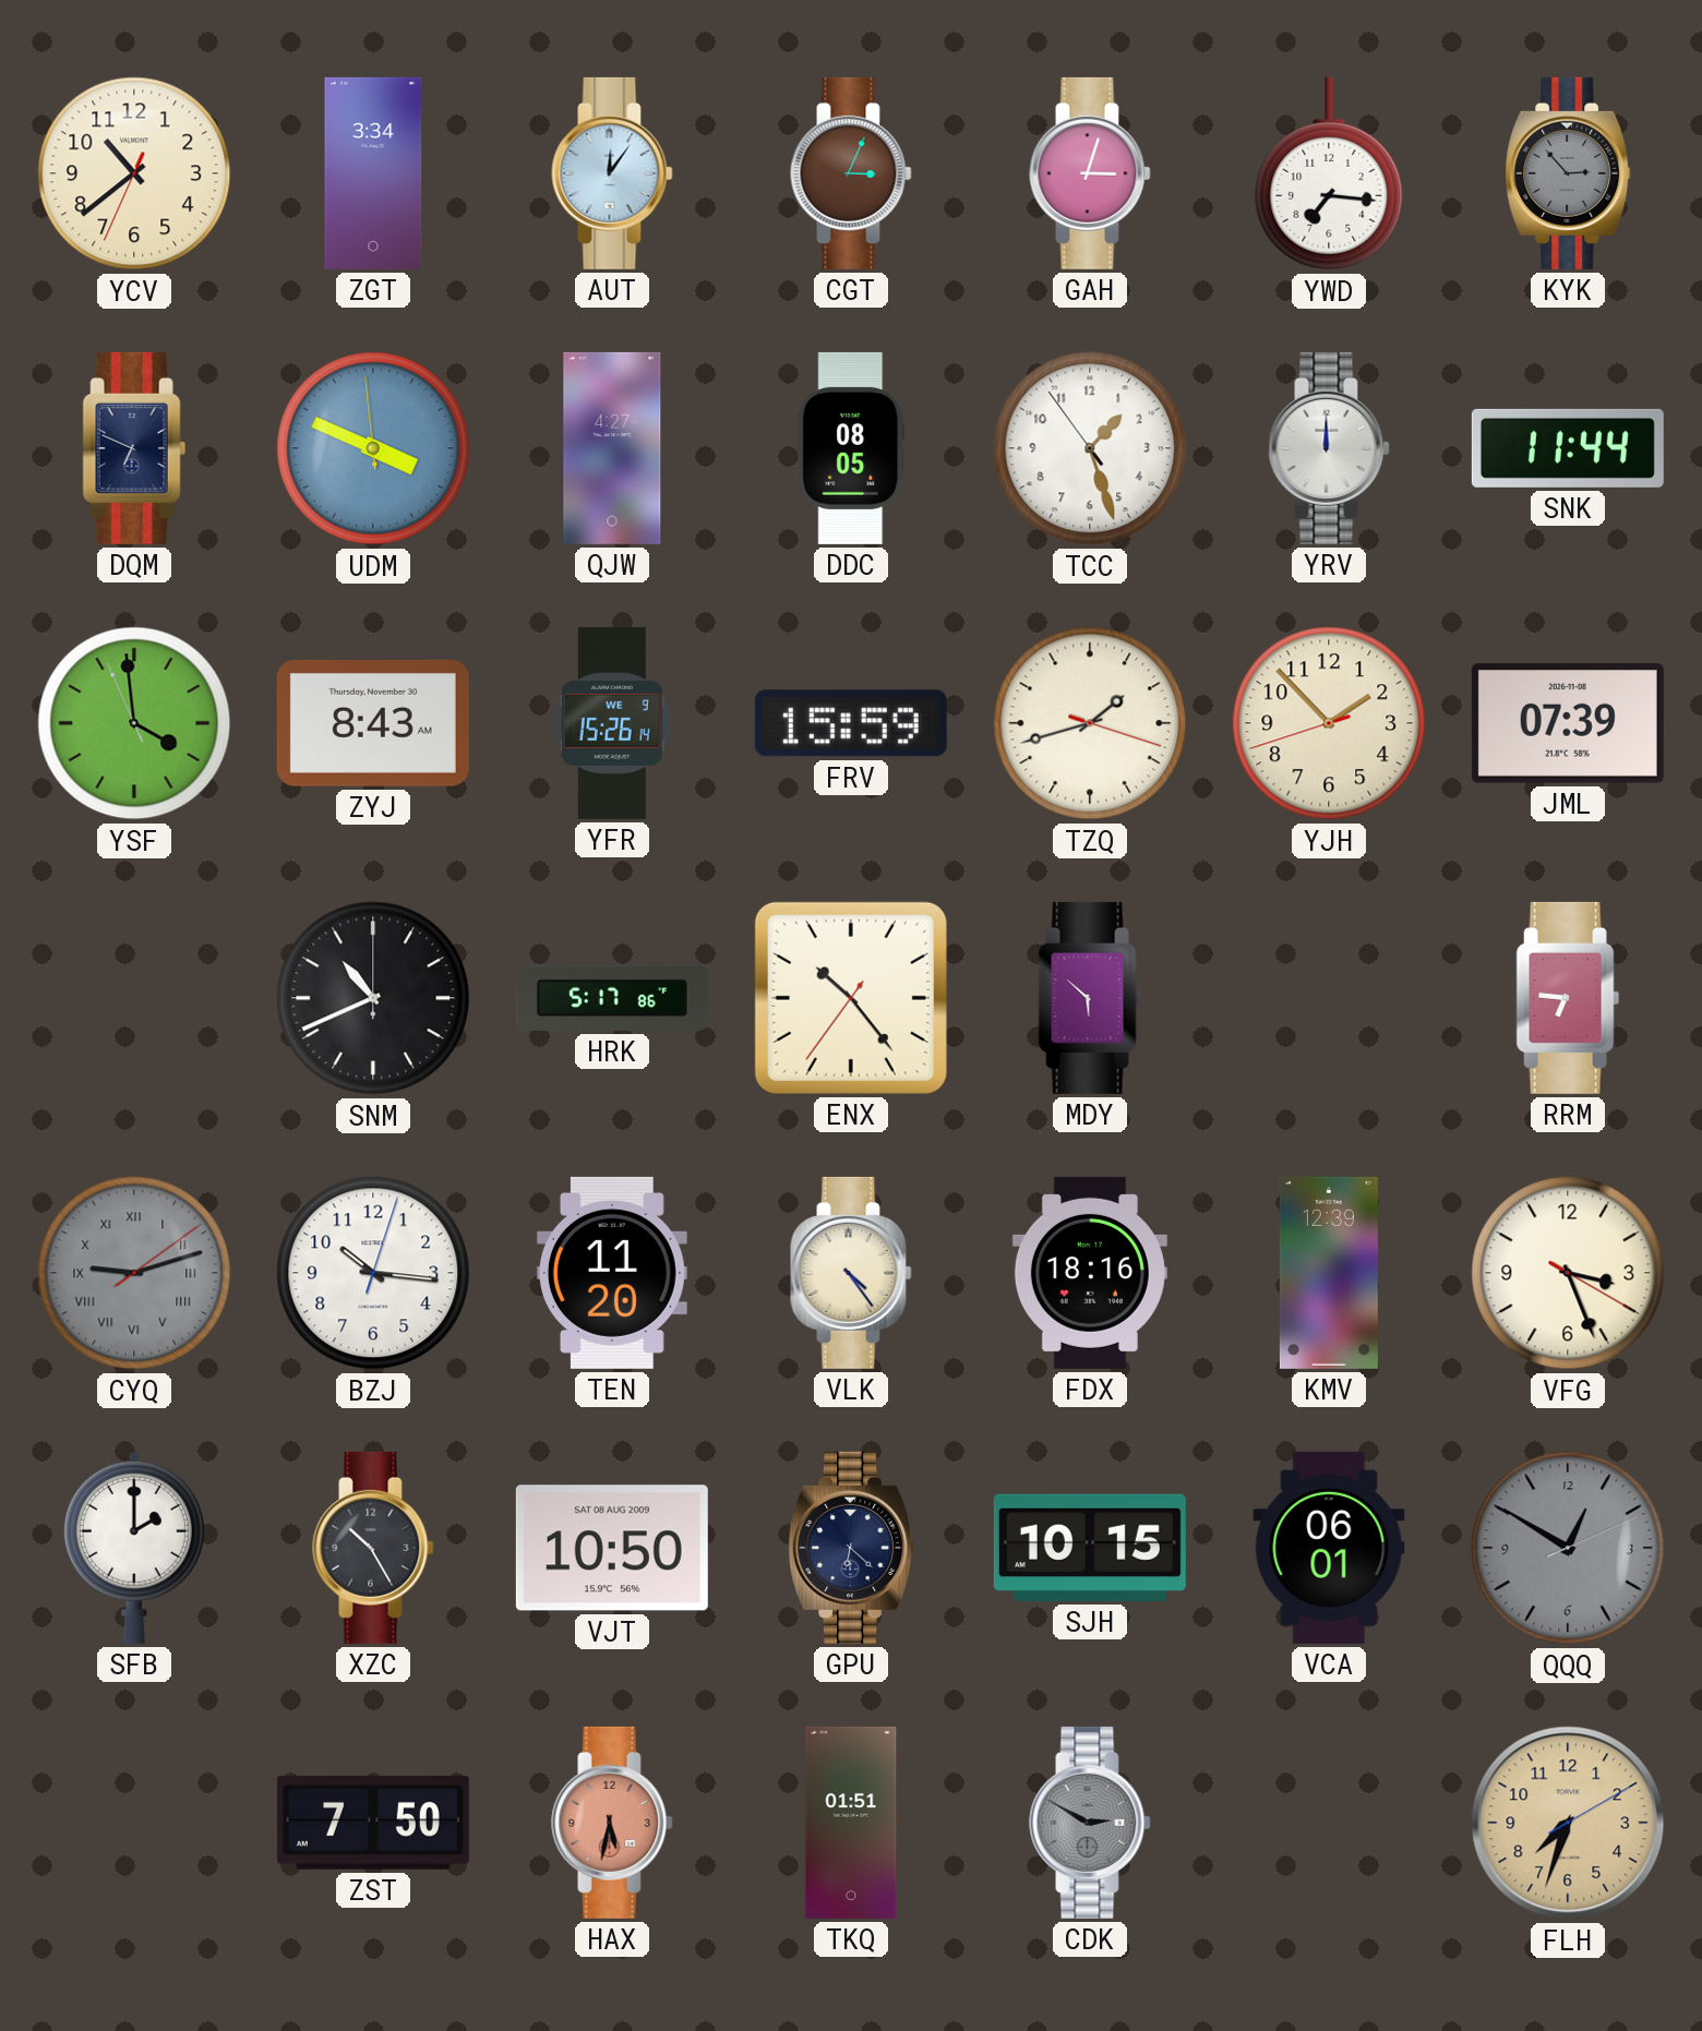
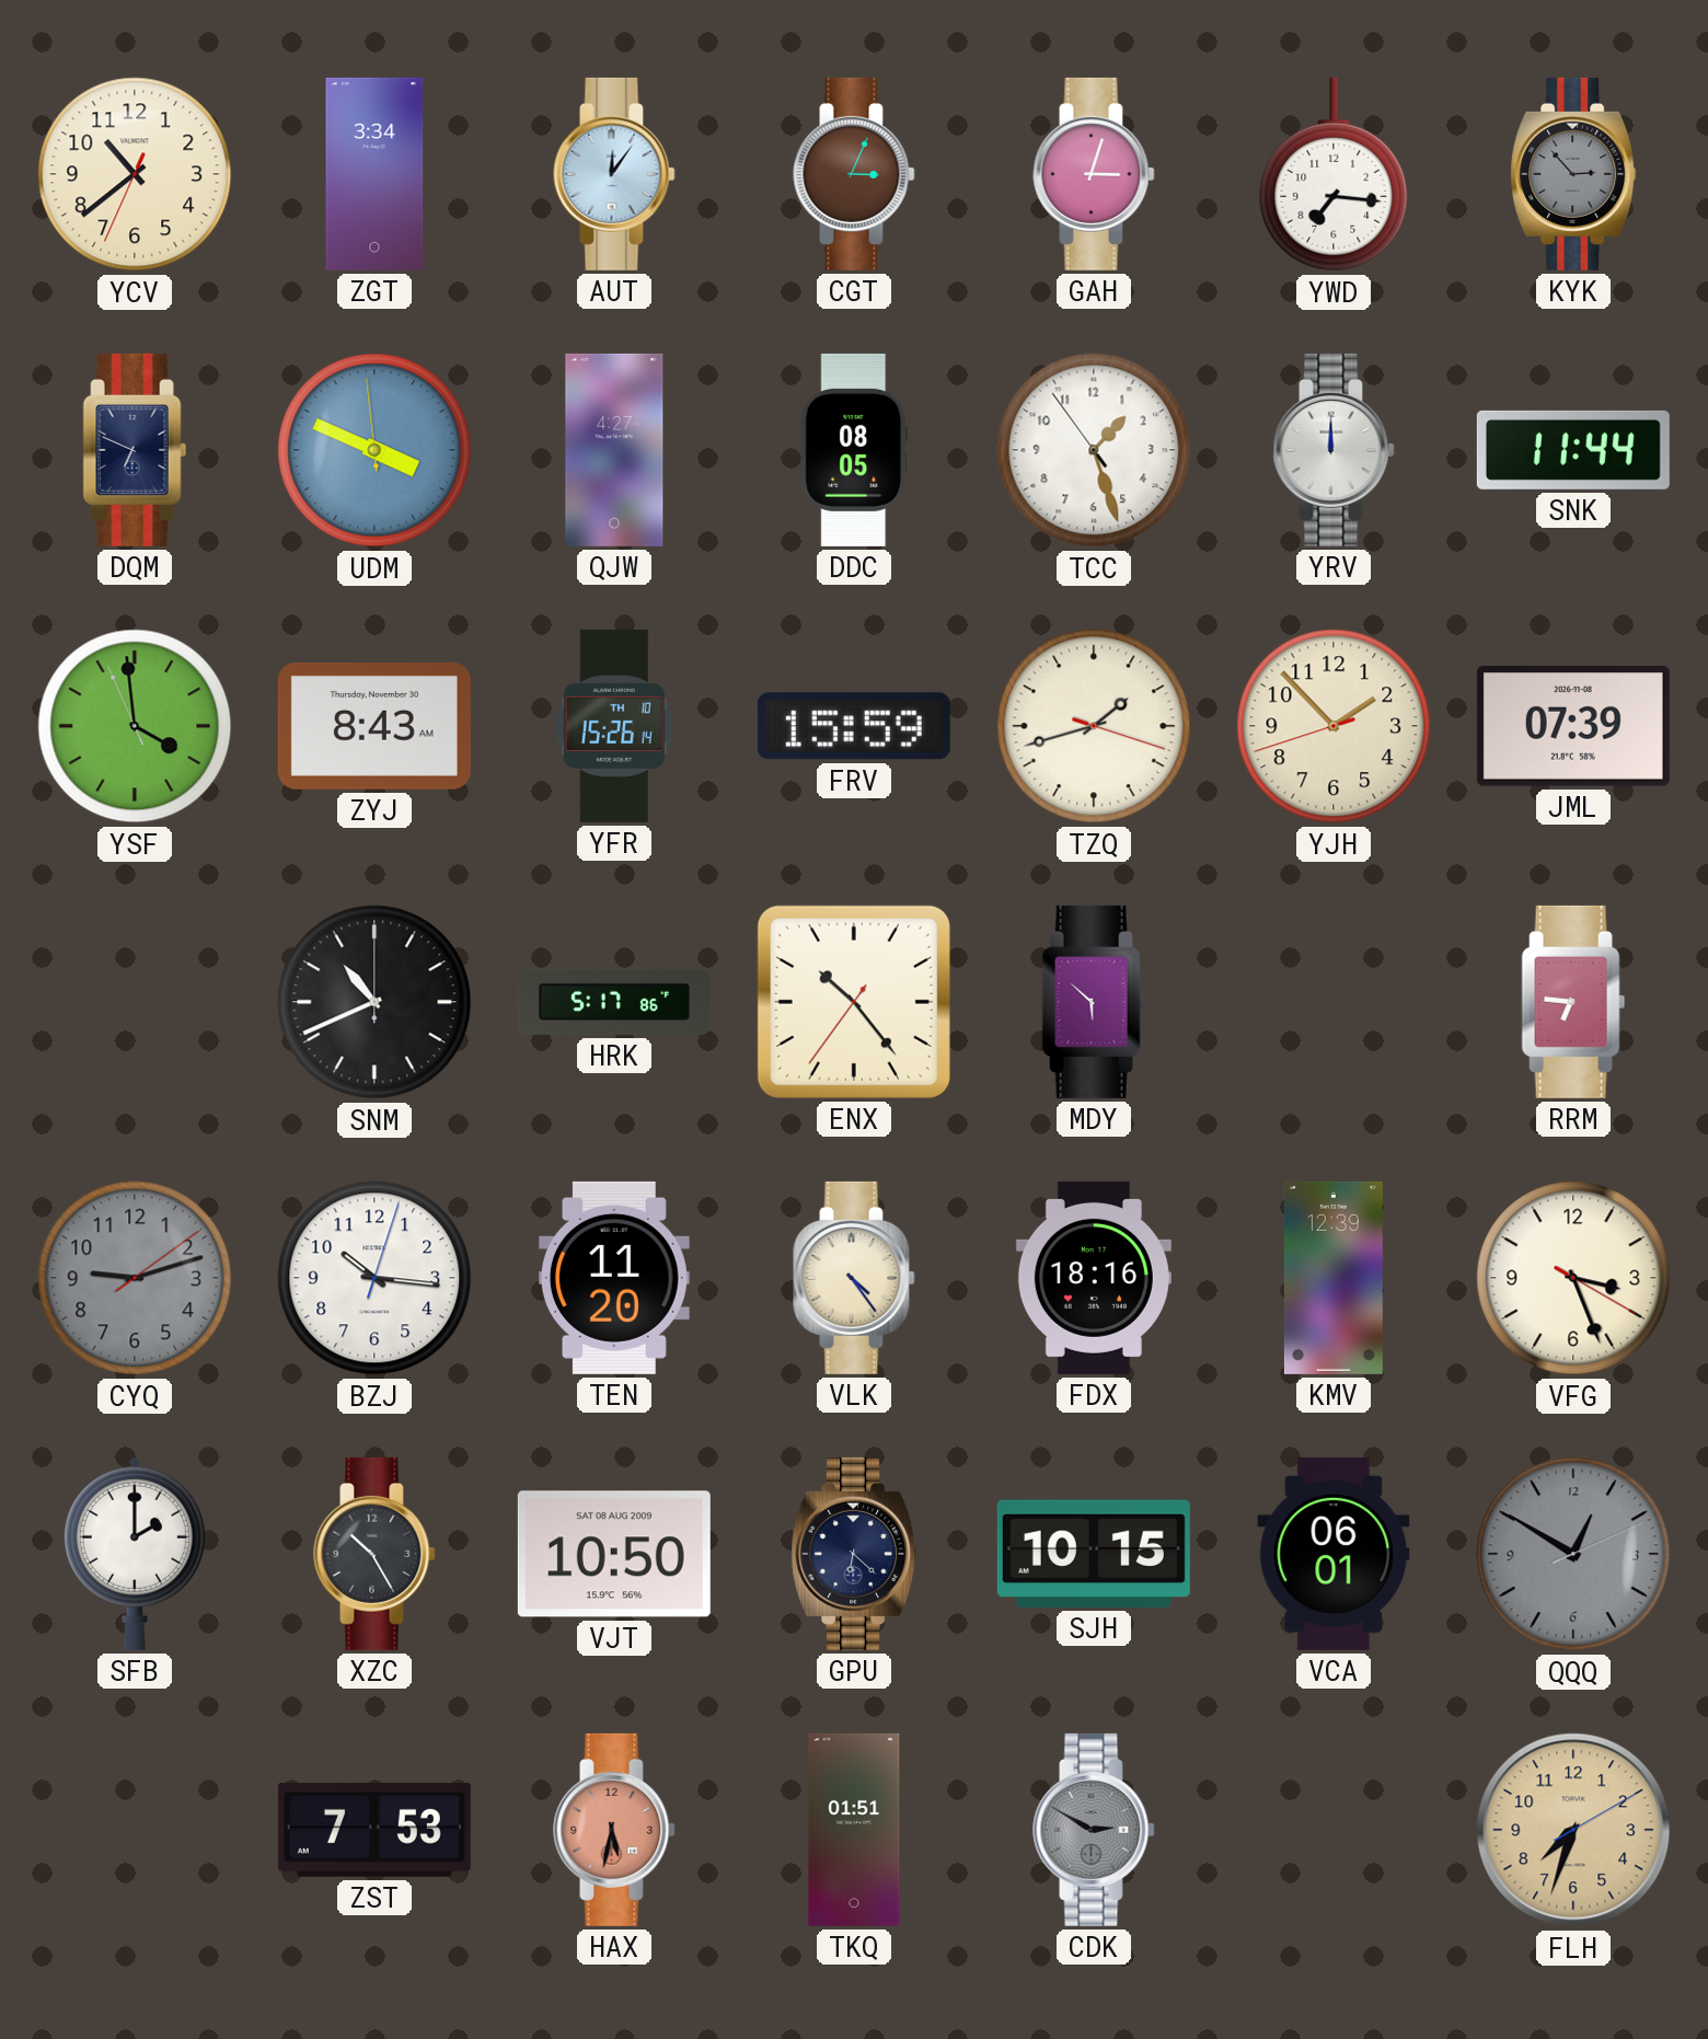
YFR date: WE 9 -> TH 10
CYQ numerals: Roman -> Arabic
ZST: 7:50 -> 7:53
